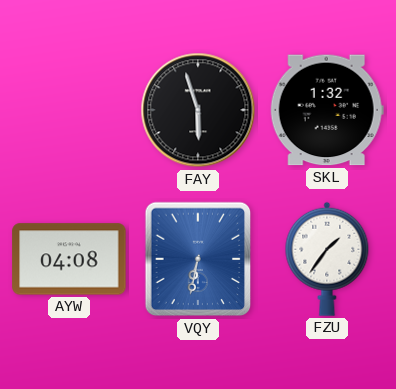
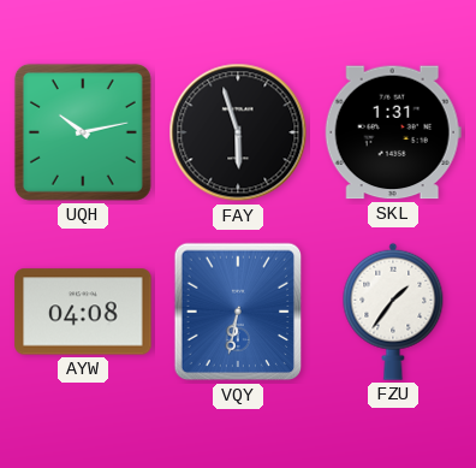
UQH: none -> 10:13
SKL: 1:32 -> 1:31
